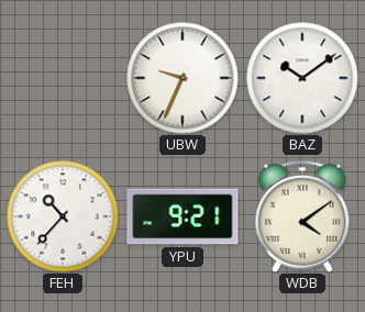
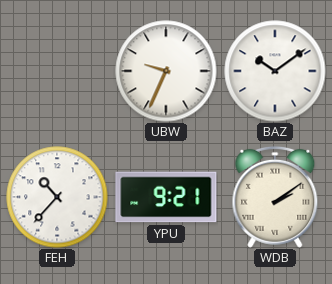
WDB: 4:09 -> 2:09
